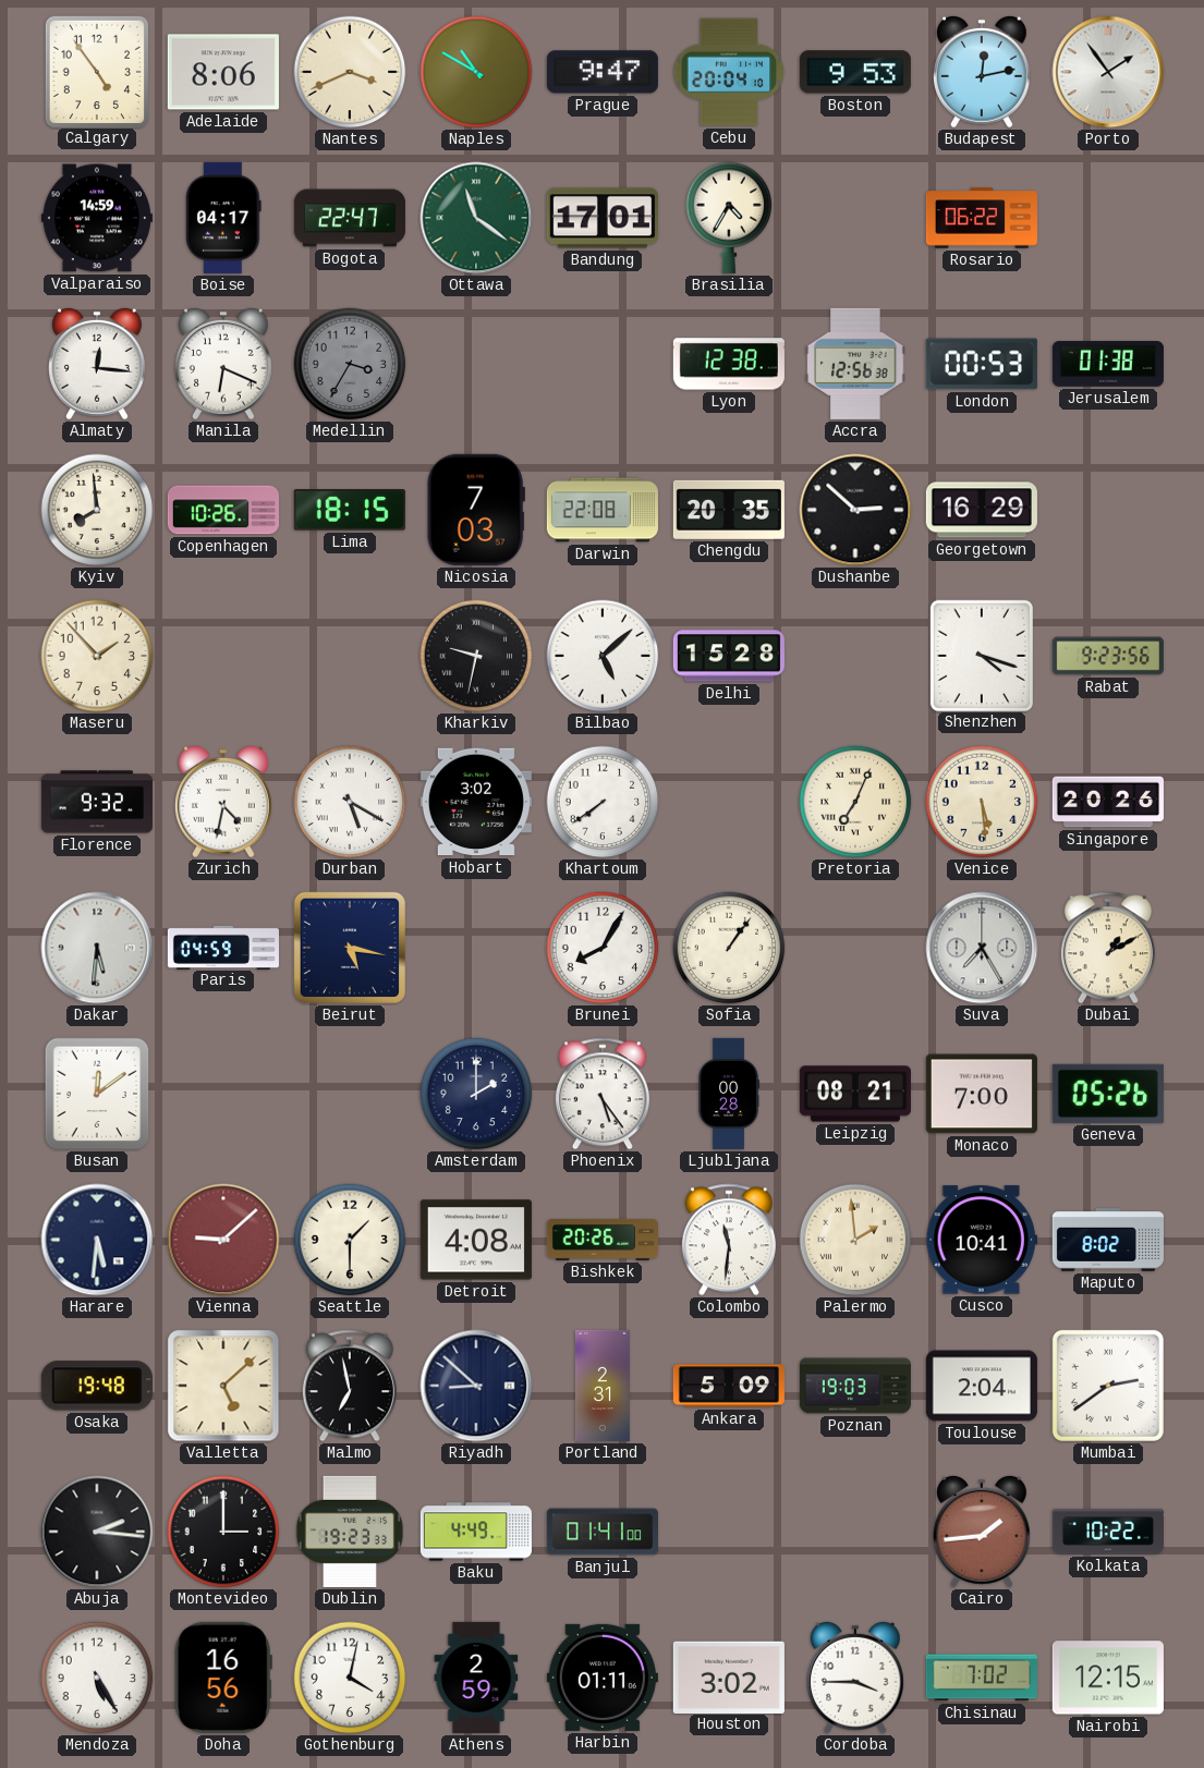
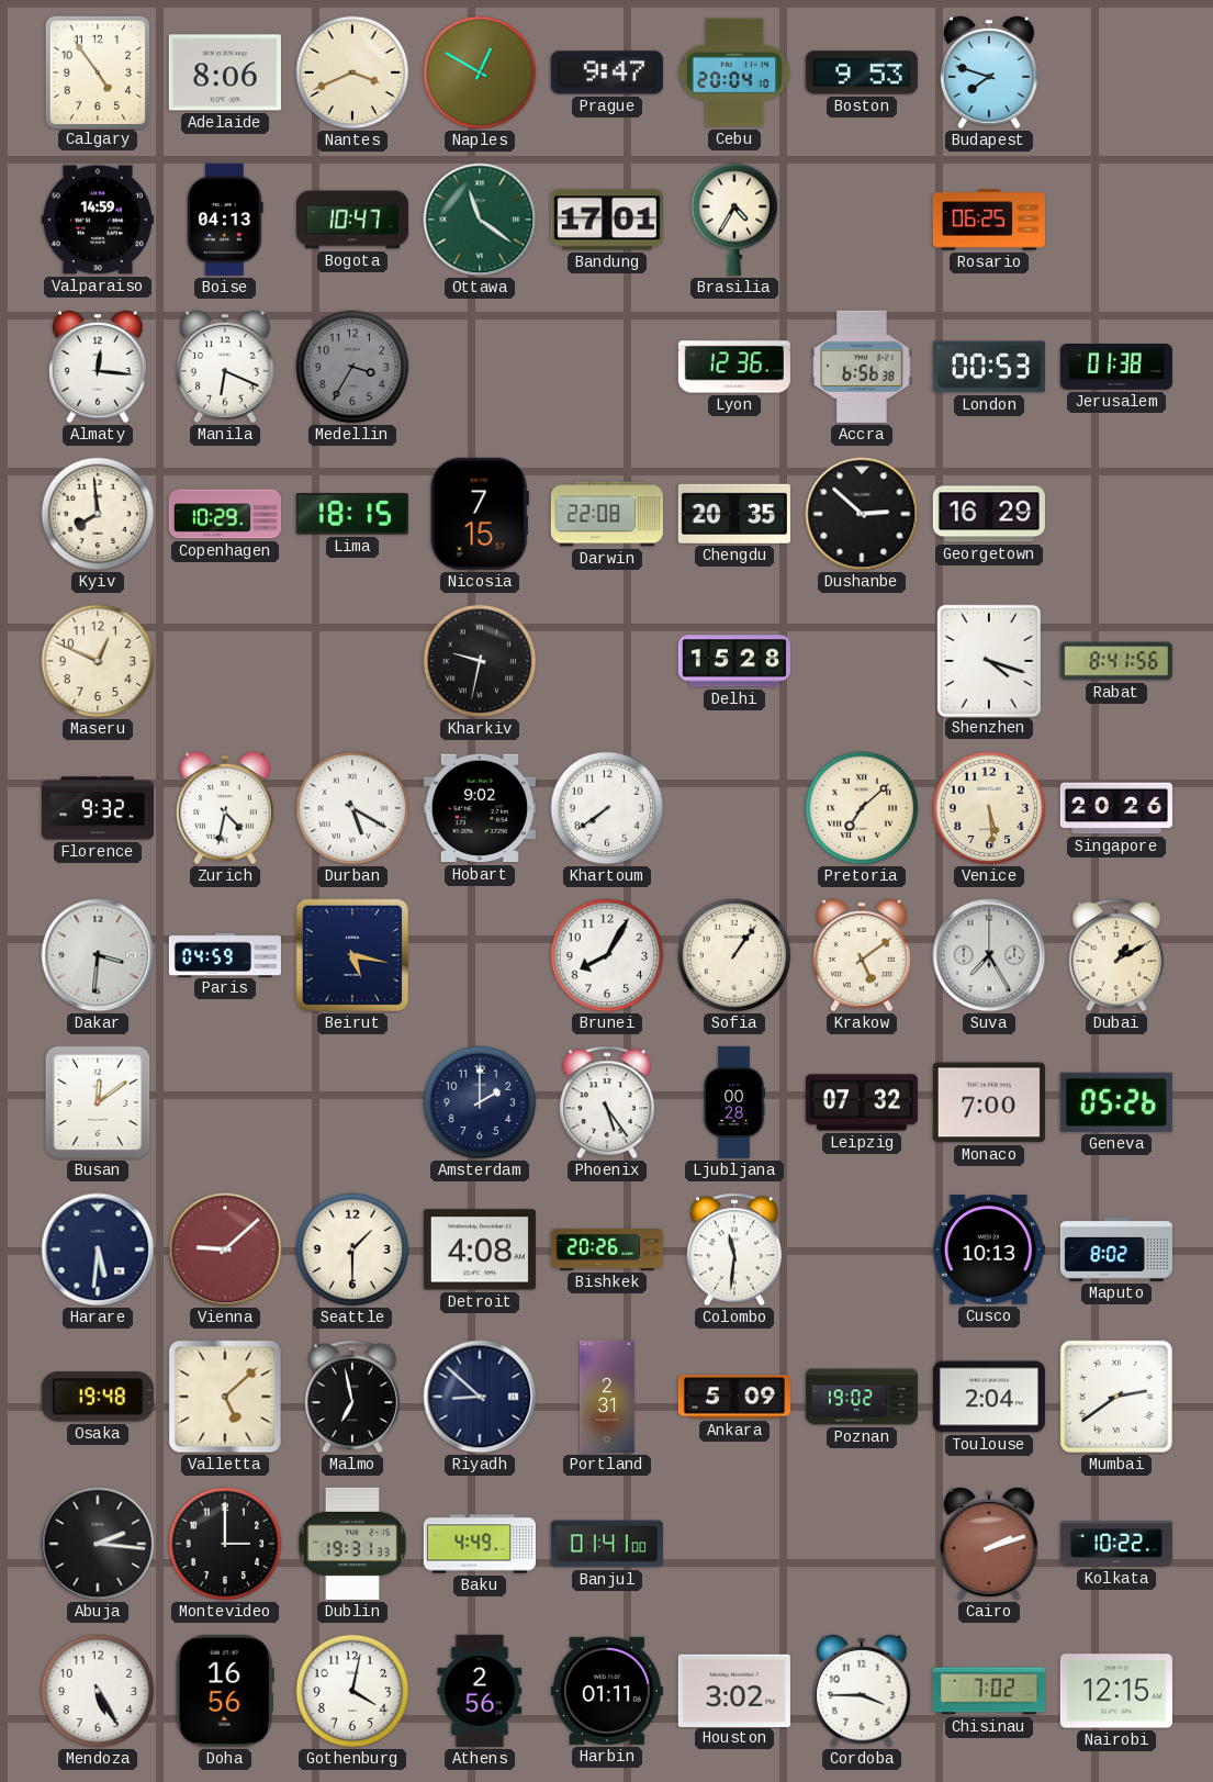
Naples: 10:50 -> 12:50
Budapest: 12:13 -> 7:48
Porto: 1:54 -> none
Boise: 04:17 -> 04:13
Bogota: 22:47 -> 10:47
Rosario: 06:22 -> 06:25
Lyon: 12:38 -> 12:36
Accra: 12:56 -> 6:56
Copenhagen: 10:26 -> 10:29
Nicosia: 7:03 -> 7:15
Maseru: 1:53 -> 12:49
Bilbao: 5:08 -> none
Rabat: 9:23 -> 8:41
Hobart: 3:02 -> 9:02
Pretoria: 7:04 -> 7:08
Dakar: 5:31 -> 3:31
Krakow: none -> 5:09
Leipzig: 08:21 -> 07:32
Palermo: 1:59 -> none
Cusco: 10:41 -> 10:13
Poznan: 19:03 -> 19:02
Dublin: 19:23 -> 19:31
Cairo: 1:44 -> 2:12
Athens: 2:59 -> 2:56
